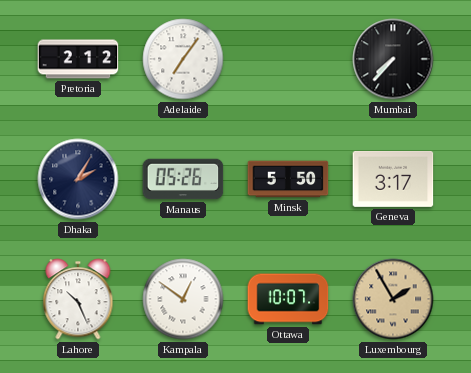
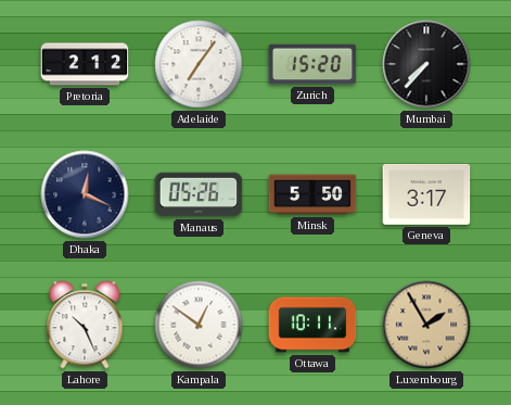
Zurich: none -> 15:20
Dhaka: 2:05 -> 12:19
Ottawa: 10:07 -> 10:11
